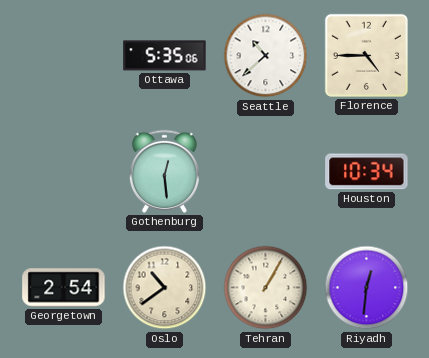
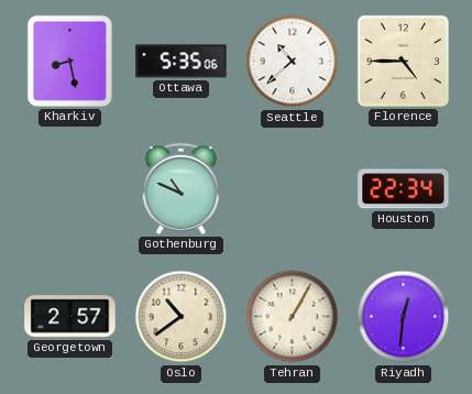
Kharkiv: none -> 8:28
Gothenburg: 12:29 -> 10:49
Houston: 10:34 -> 22:34
Georgetown: 2:54 -> 2:57
